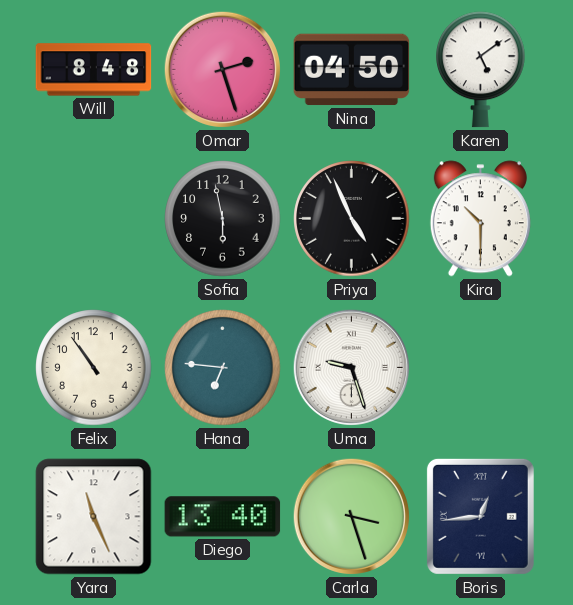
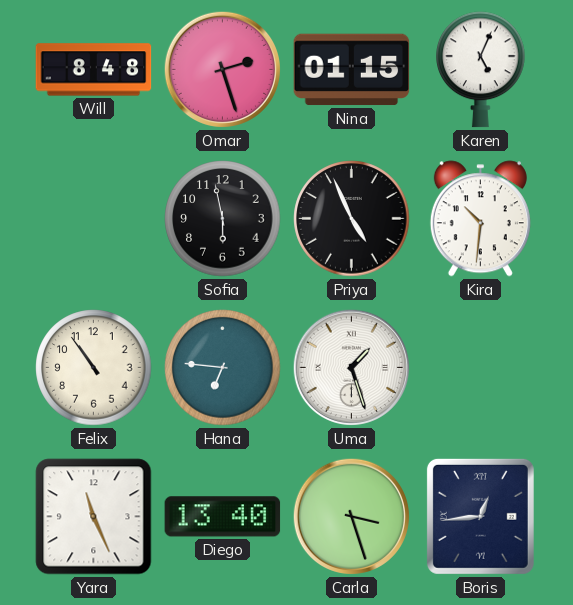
Nina: 04:50 -> 01:15
Karen: 5:09 -> 5:04
Kira: 10:30 -> 10:31
Uma: 9:27 -> 1:27
